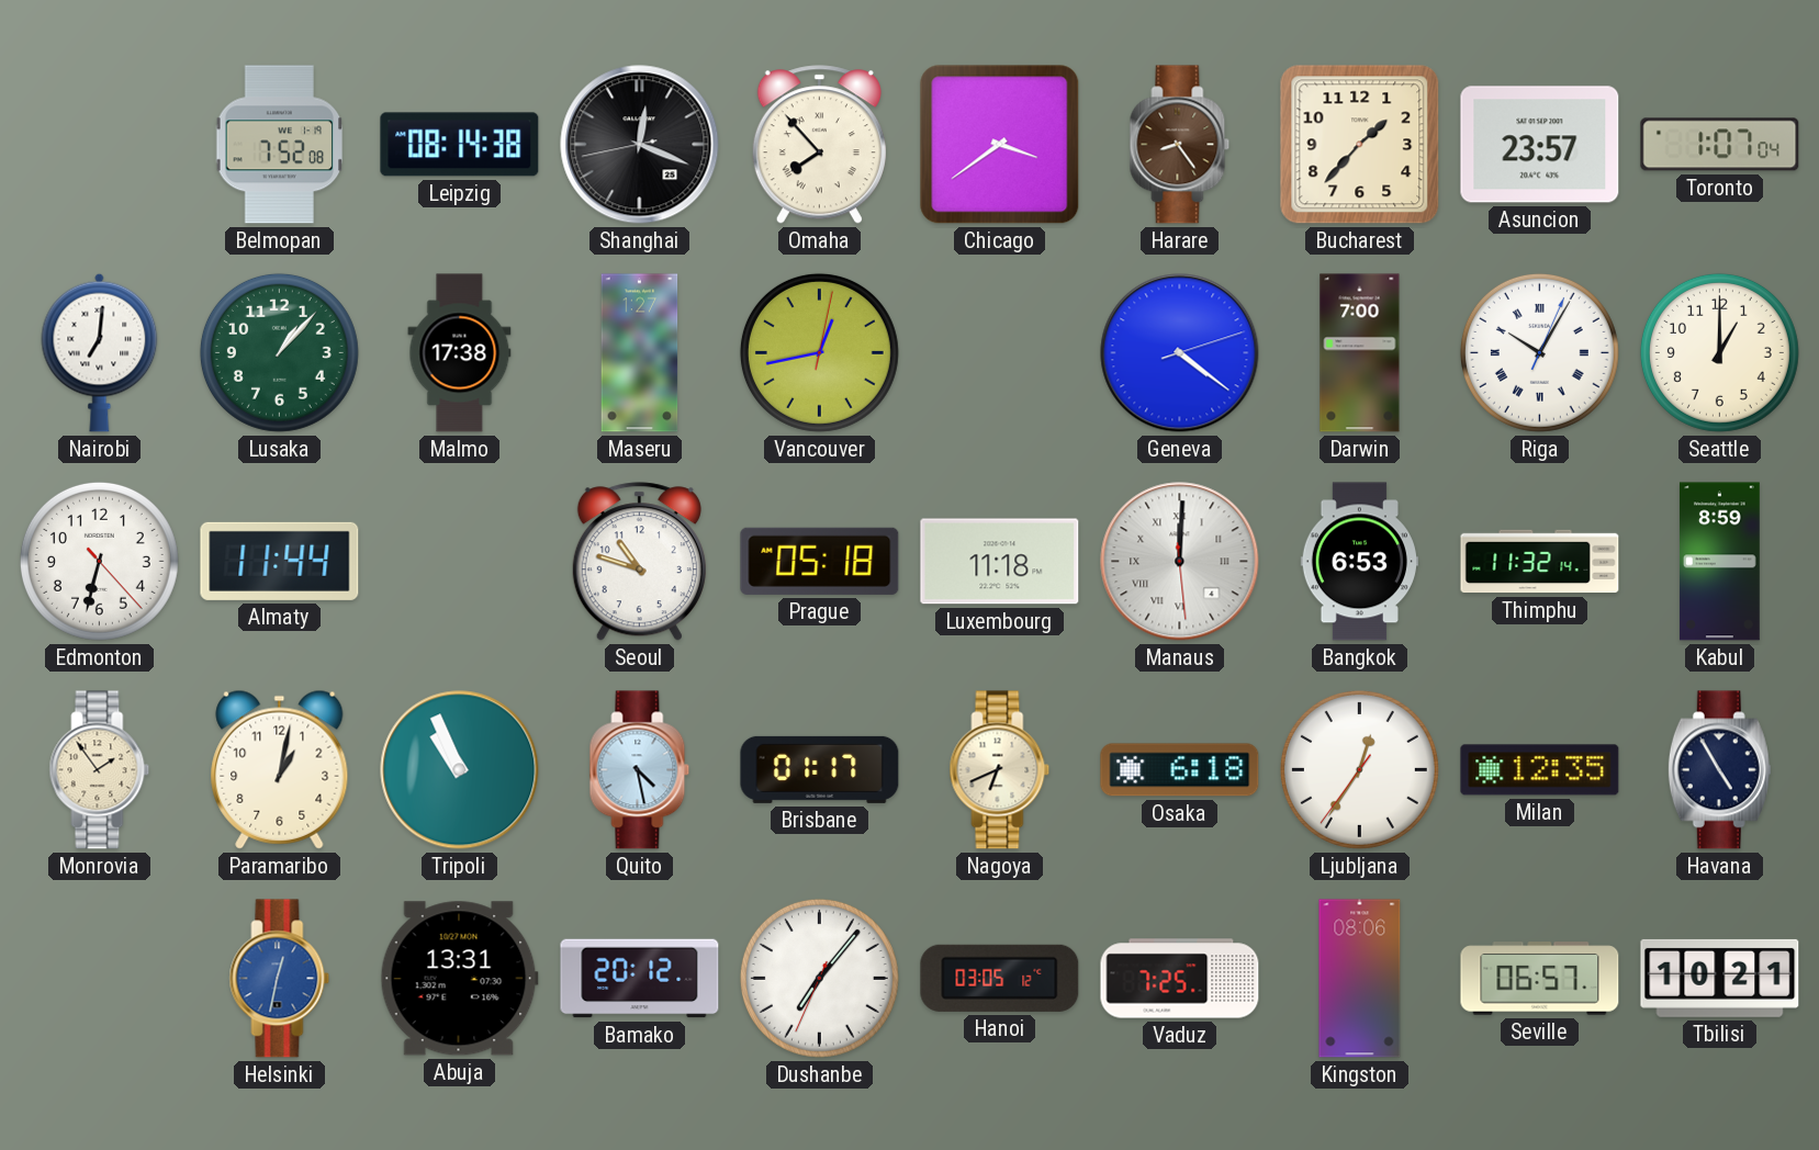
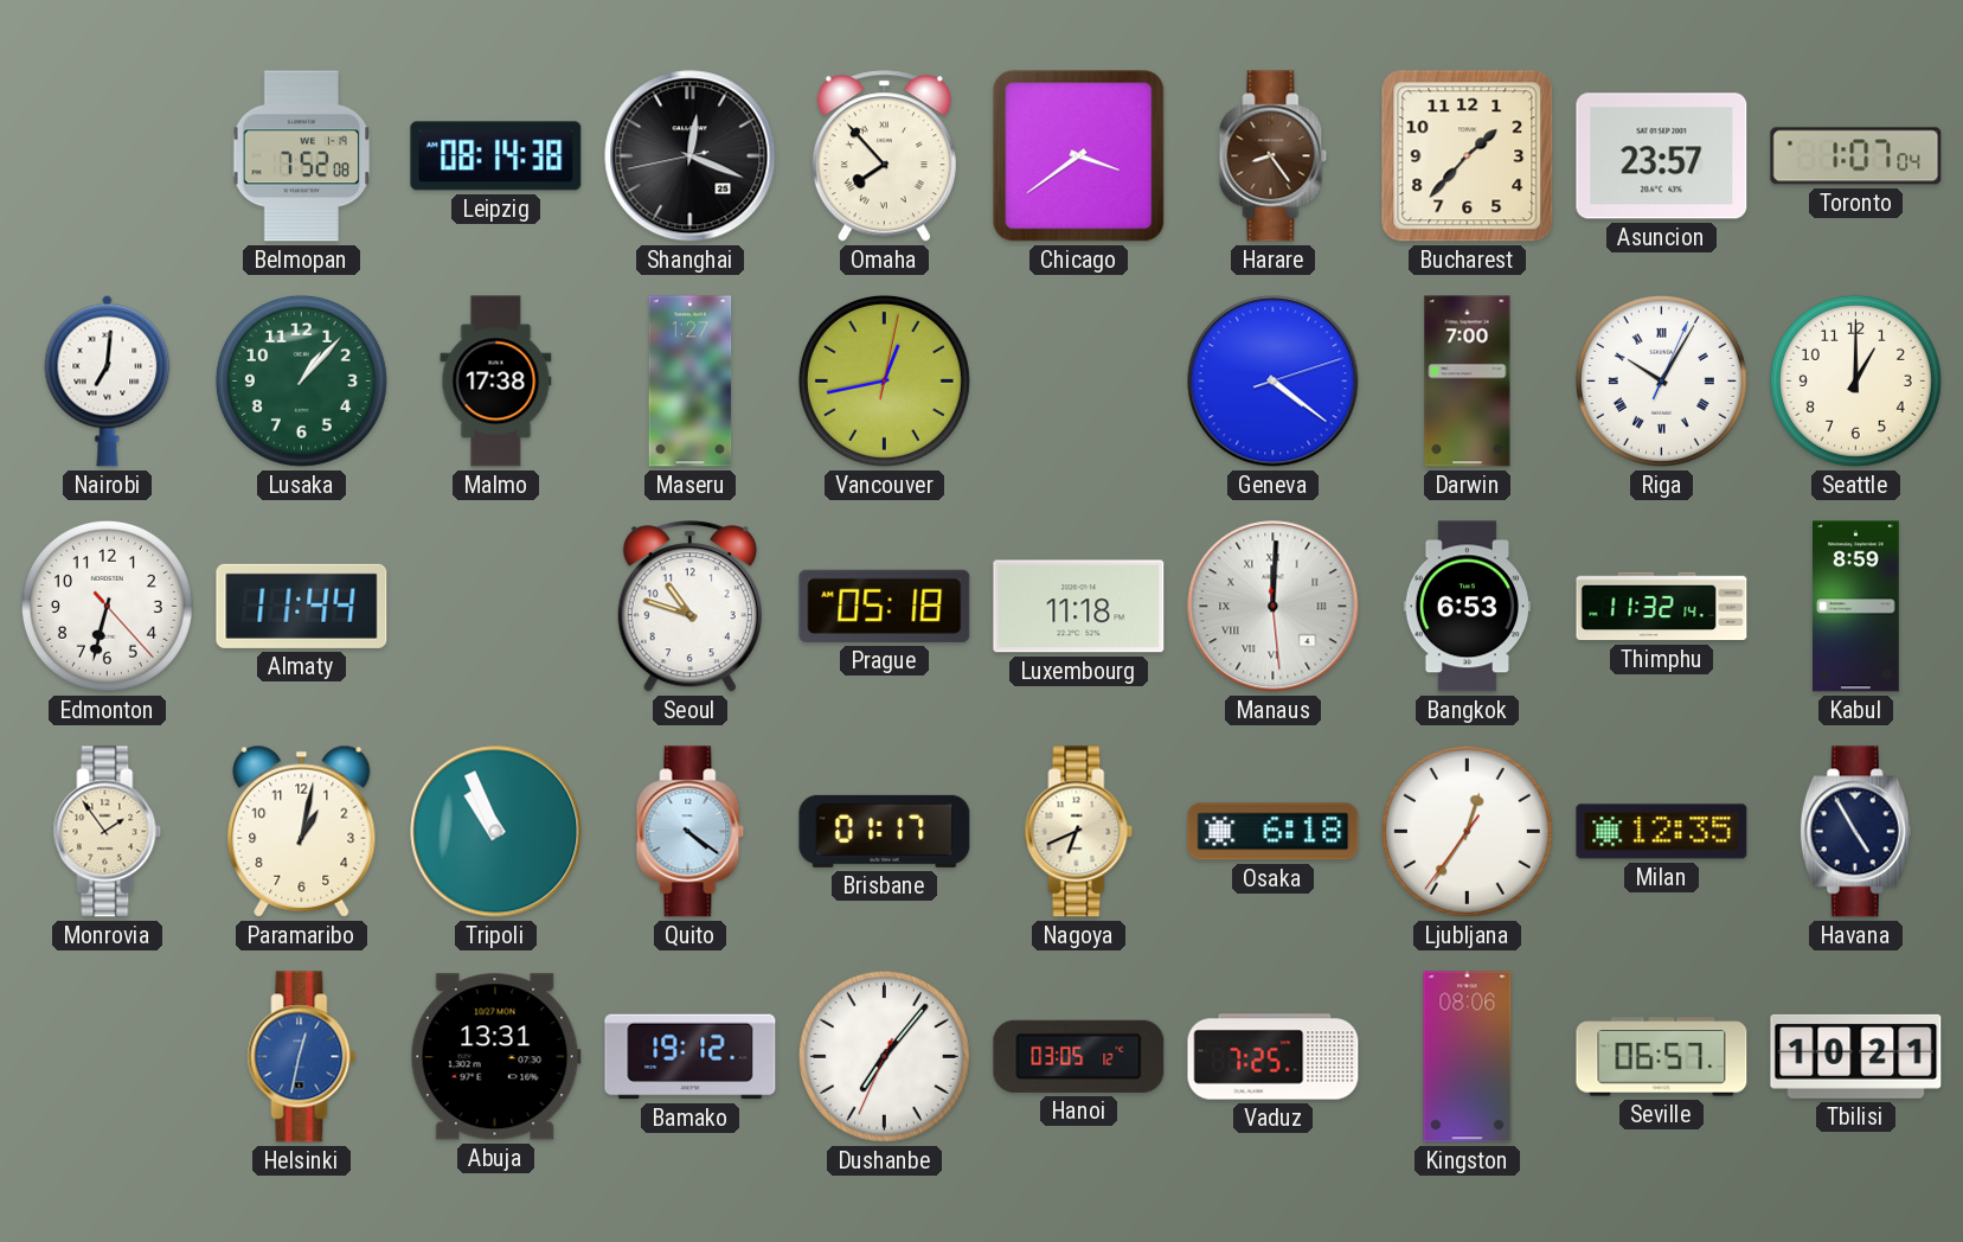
Quito: 4:28 -> 4:21
Bamako: 20:12 -> 19:12
